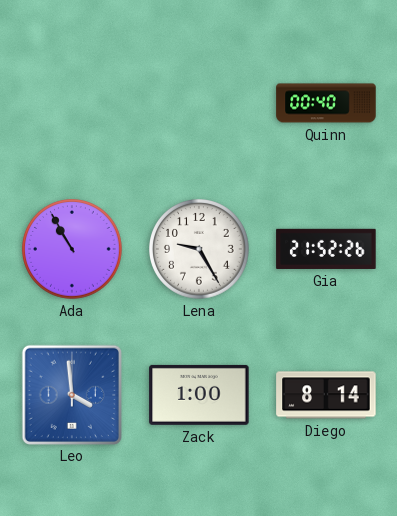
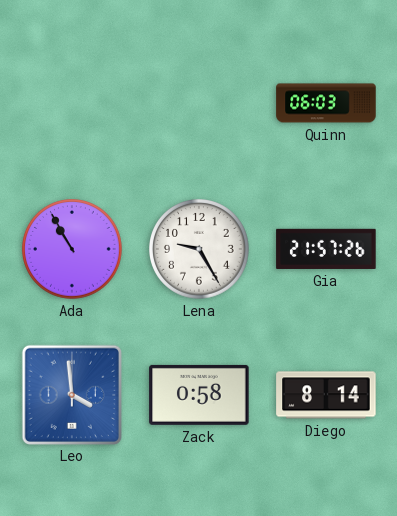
Quinn: 00:40 -> 06:03
Gia: 21:52 -> 21:57
Zack: 1:00 -> 0:58
